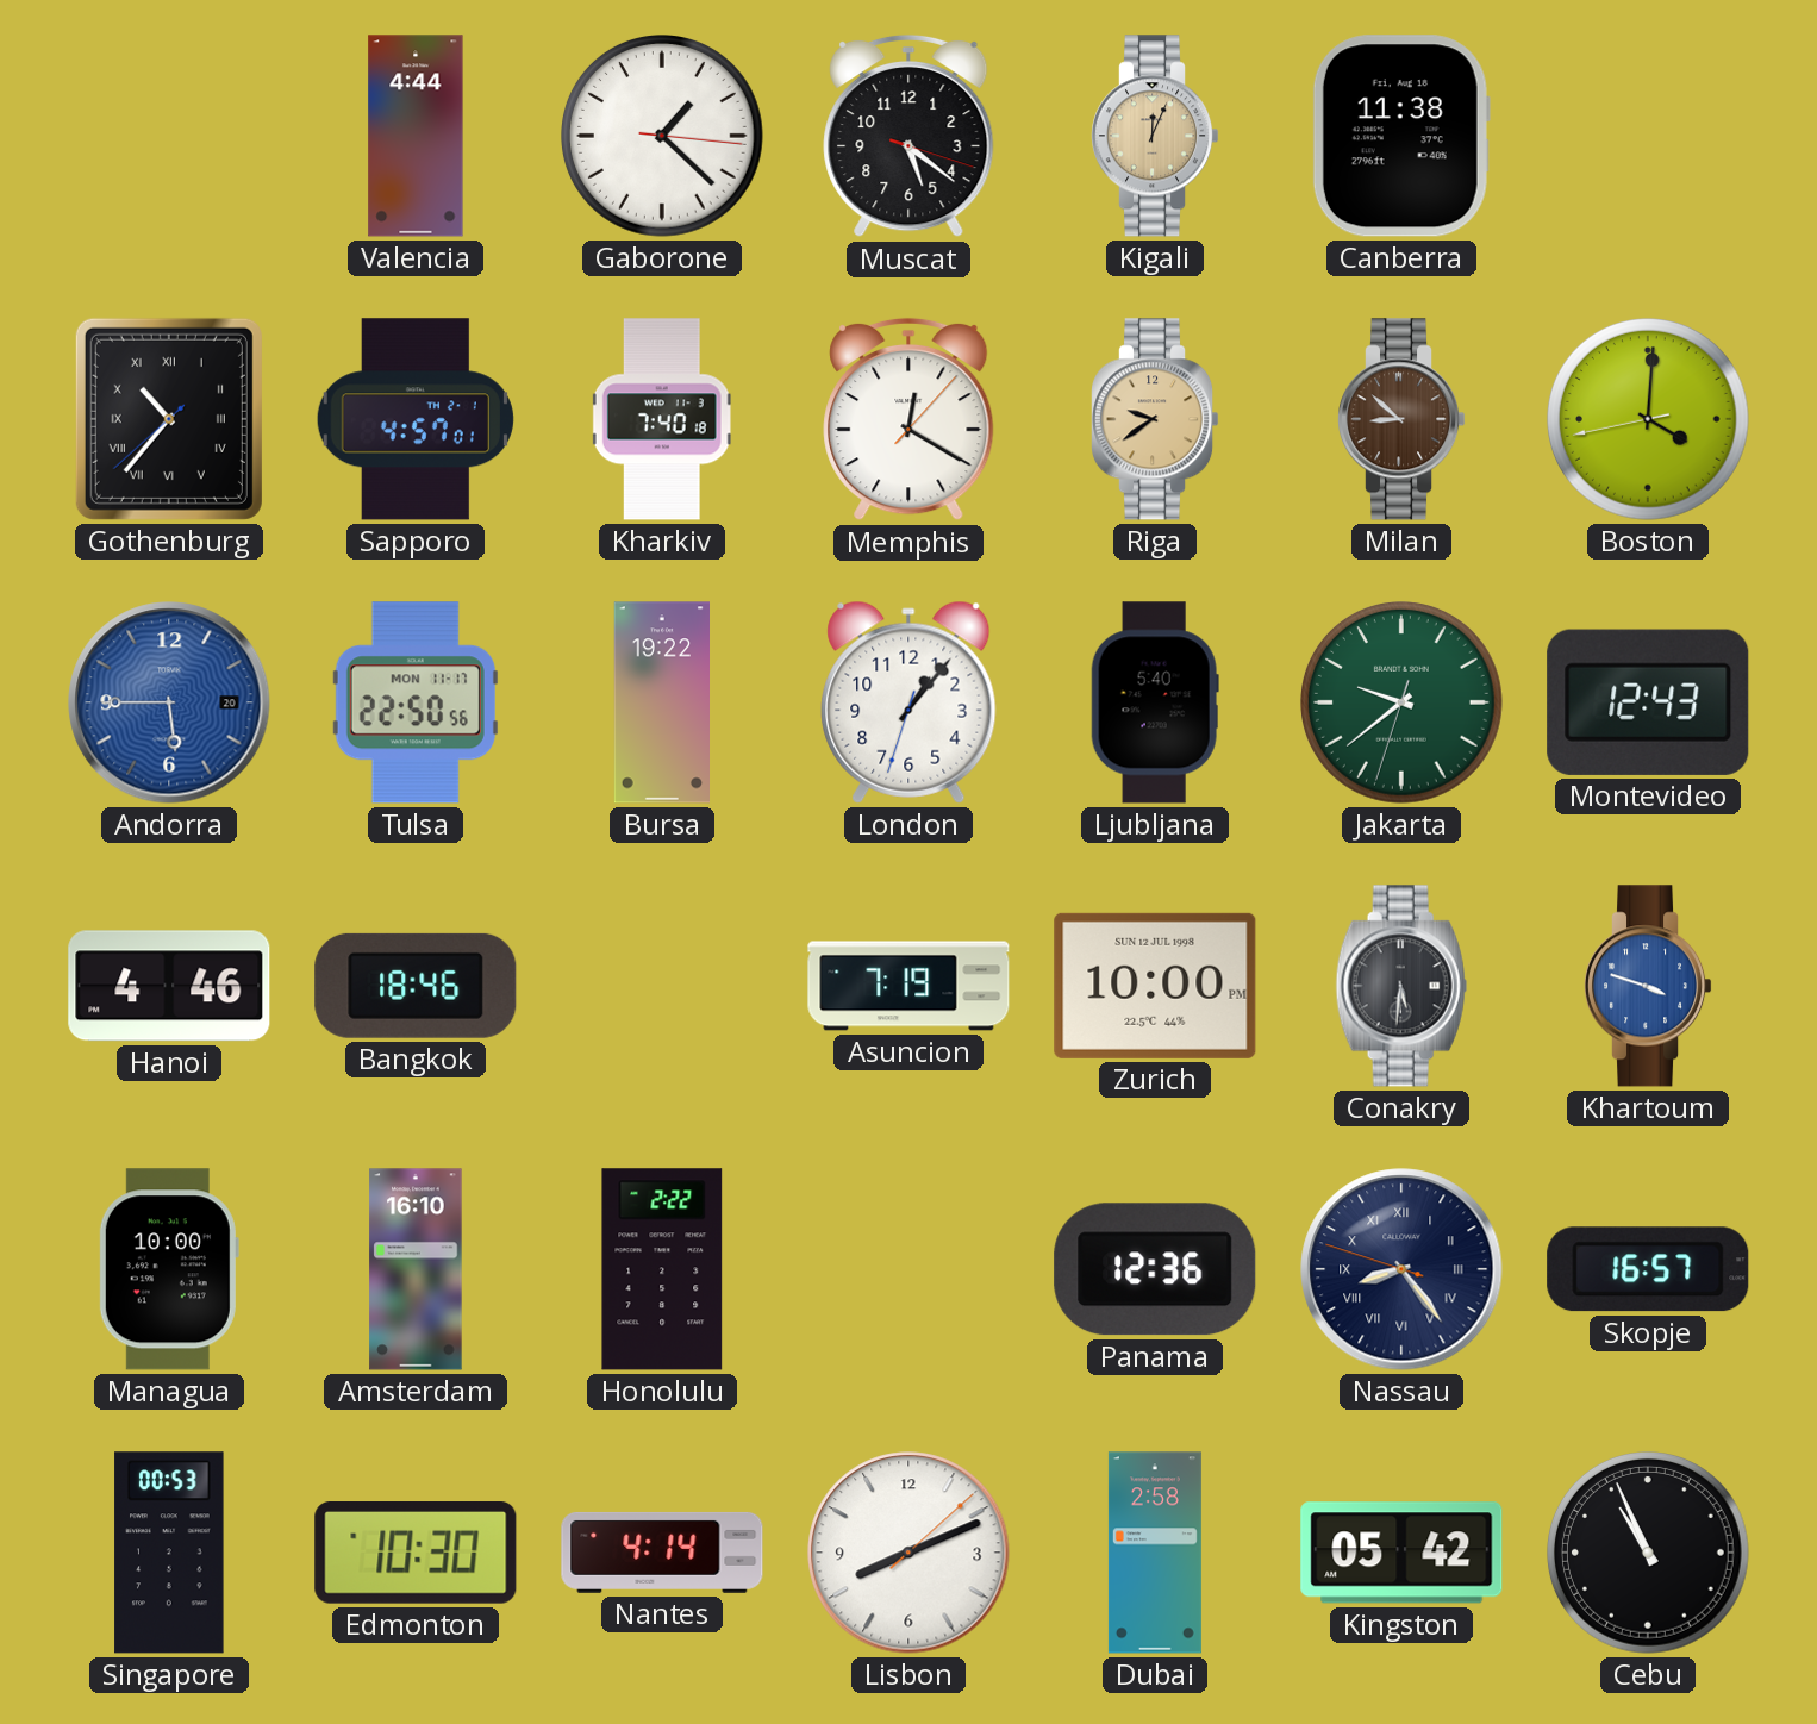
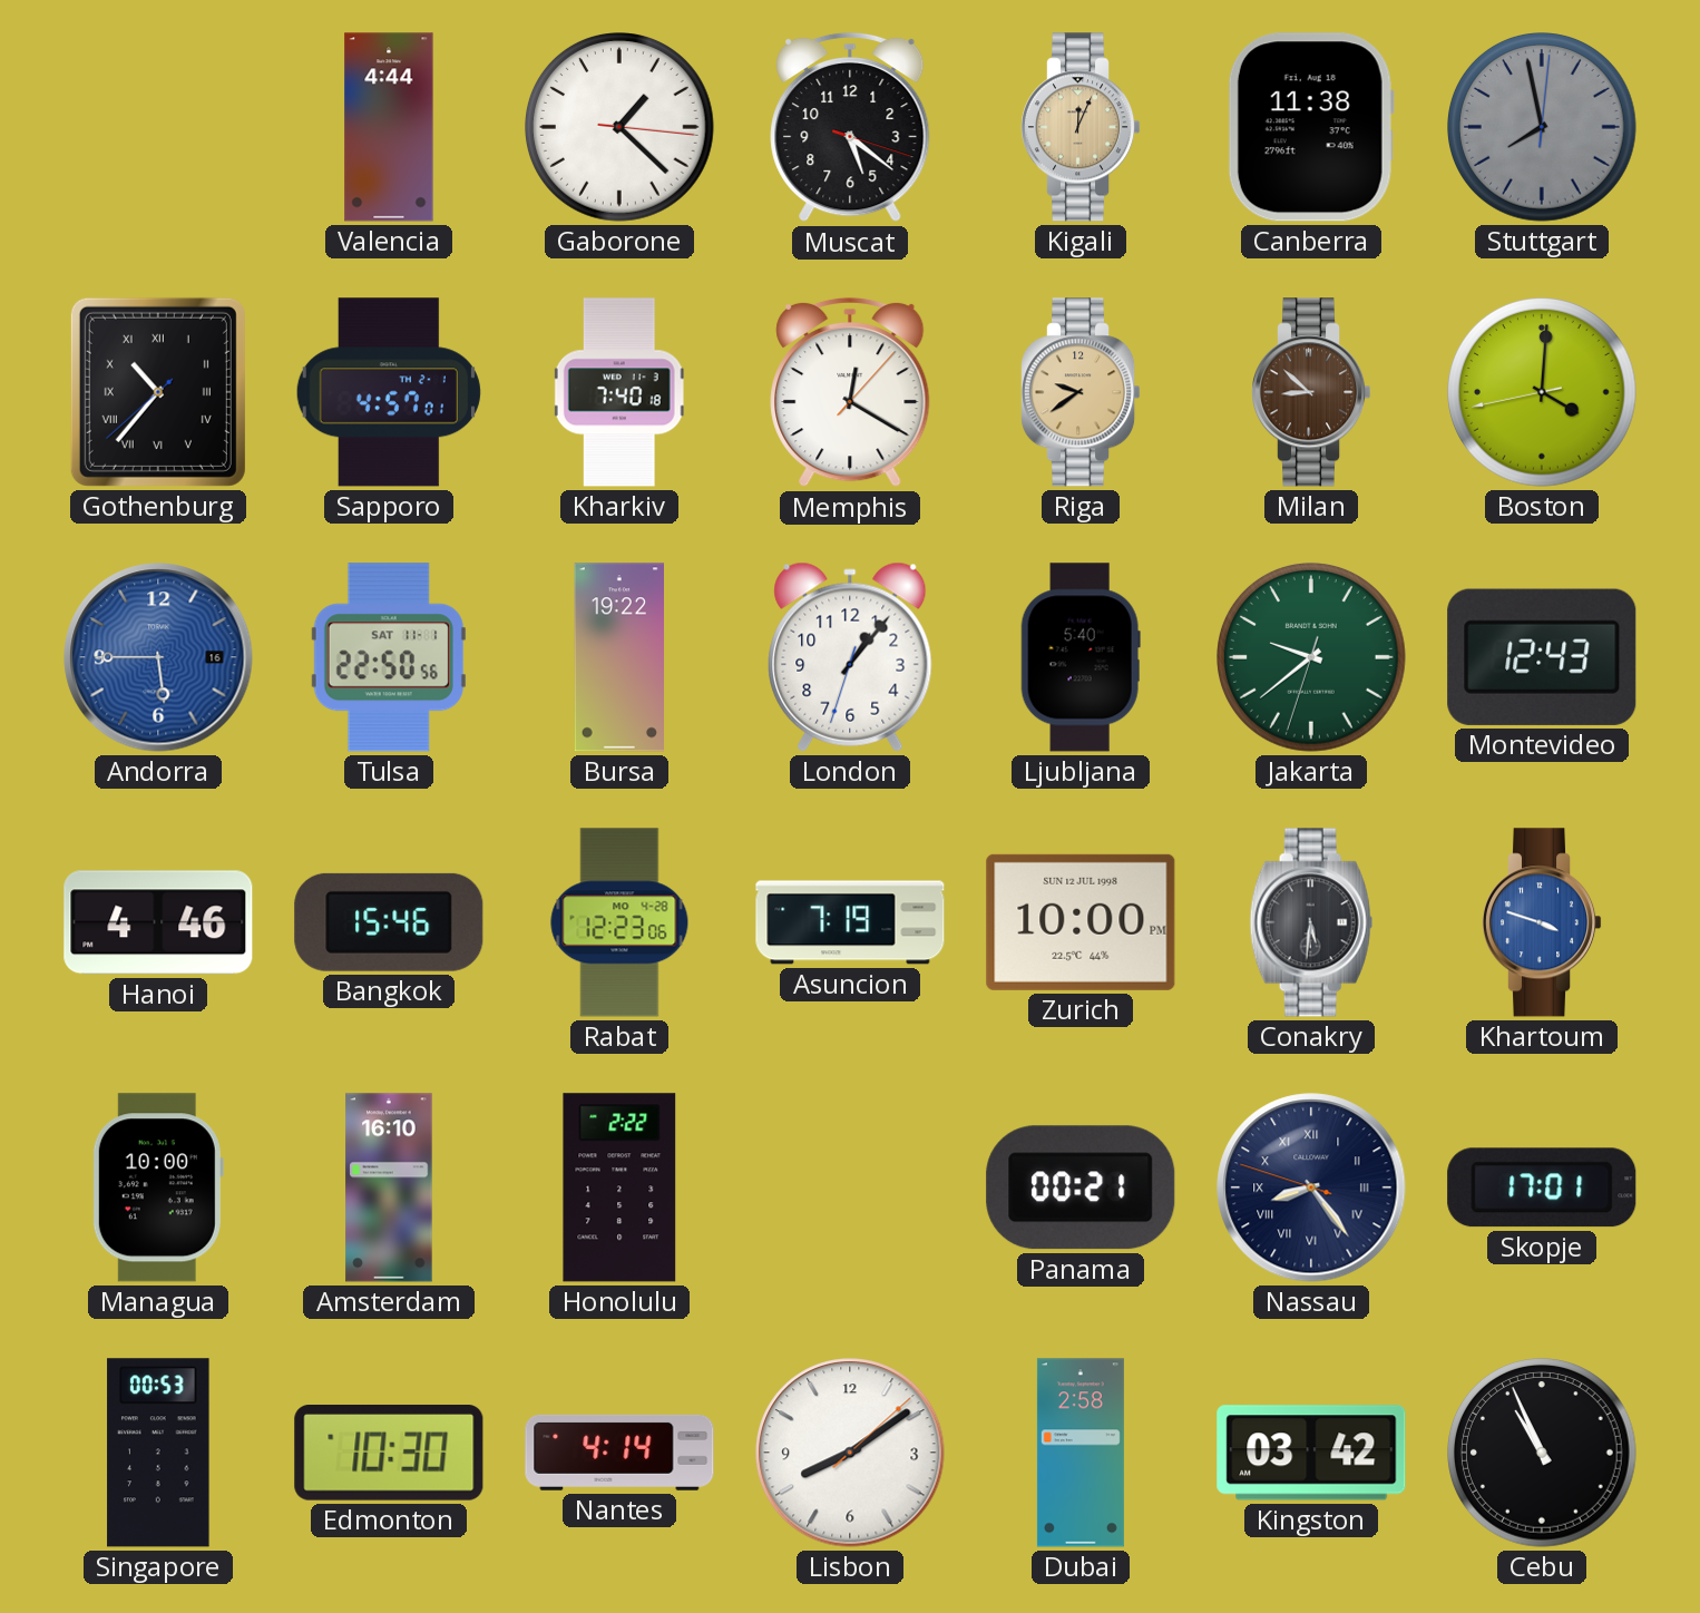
Stuttgart: none -> 7:58
Andorra date: 20 -> 16
Tulsa date: MON 11-17 -> SAT 11-1
Bangkok: 18:46 -> 15:46
Rabat: none -> 12:23
Panama: 12:36 -> 00:21
Skopje: 16:57 -> 17:01
Lisbon: 8:11 -> 8:09
Kingston: 05:42 -> 03:42
